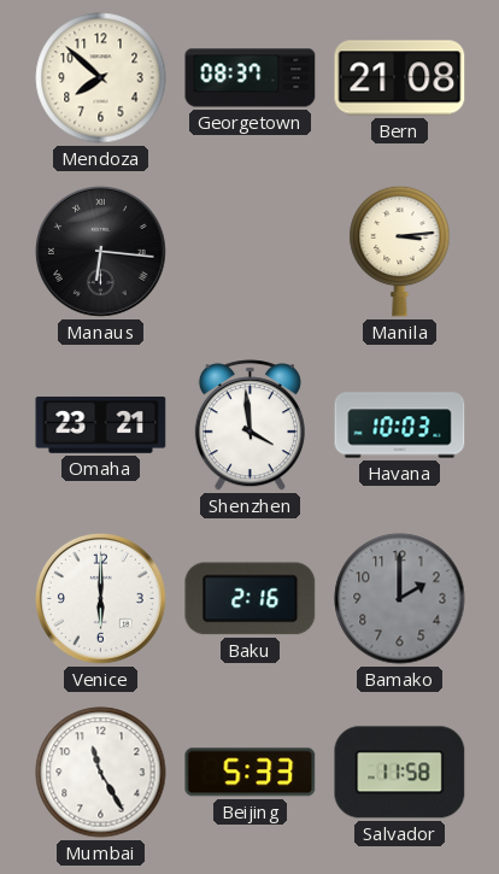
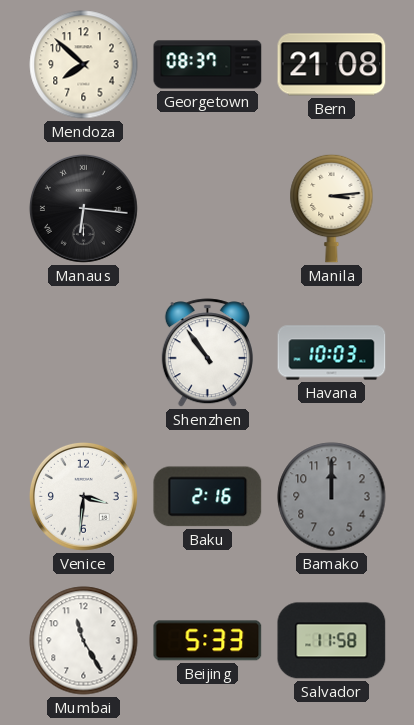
Omaha: 23:21 -> none
Shenzhen: 3:59 -> 10:54
Venice: 6:00 -> 3:31
Bamako: 2:00 -> 12:00
